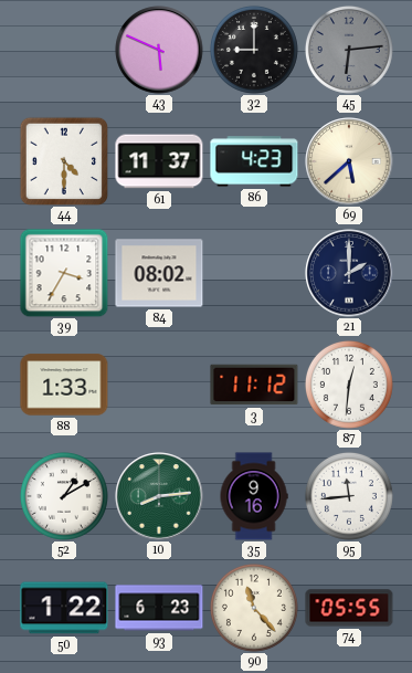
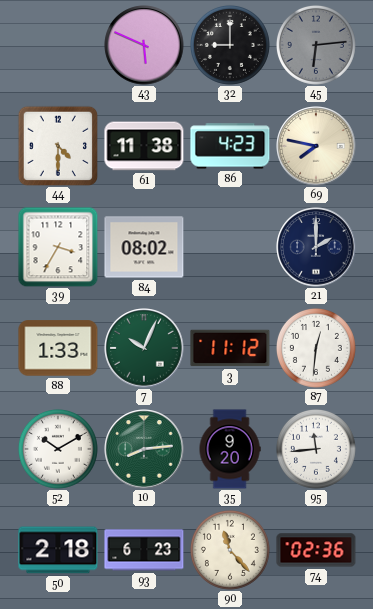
61: 11:37 -> 11:38
69: 5:38 -> 7:47
7: none -> 10:04
52: 1:10 -> 10:10
35: 9:16 -> 9:20
50: 1:22 -> 2:18
74: 05:55 -> 02:36
